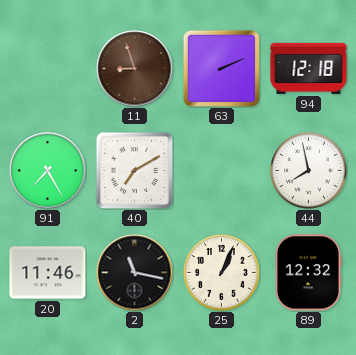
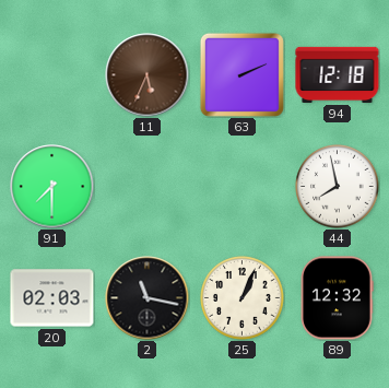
11: 8:57 -> 5:34
91: 7:25 -> 7:30
40: 7:10 -> none
20: 11:46 -> 02:03
